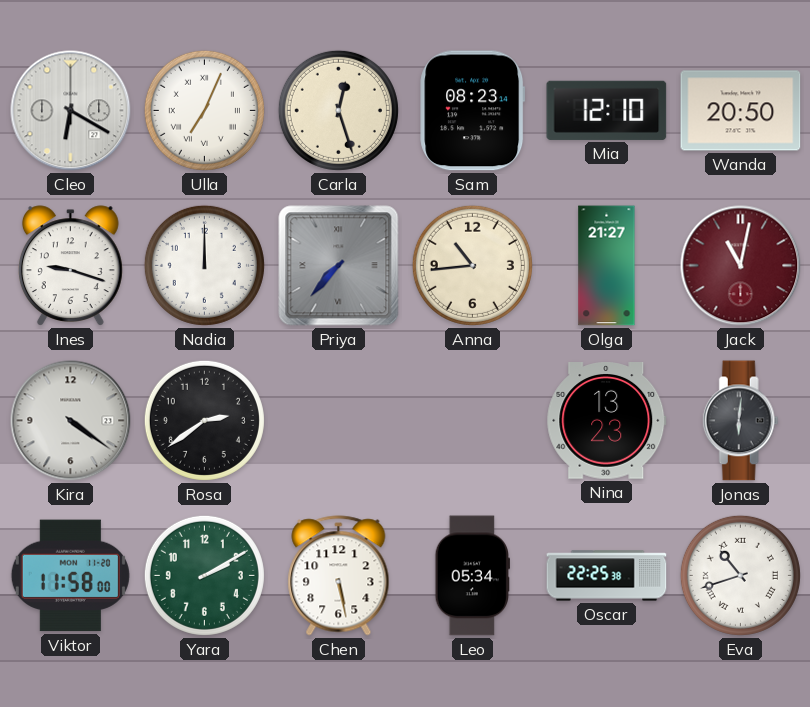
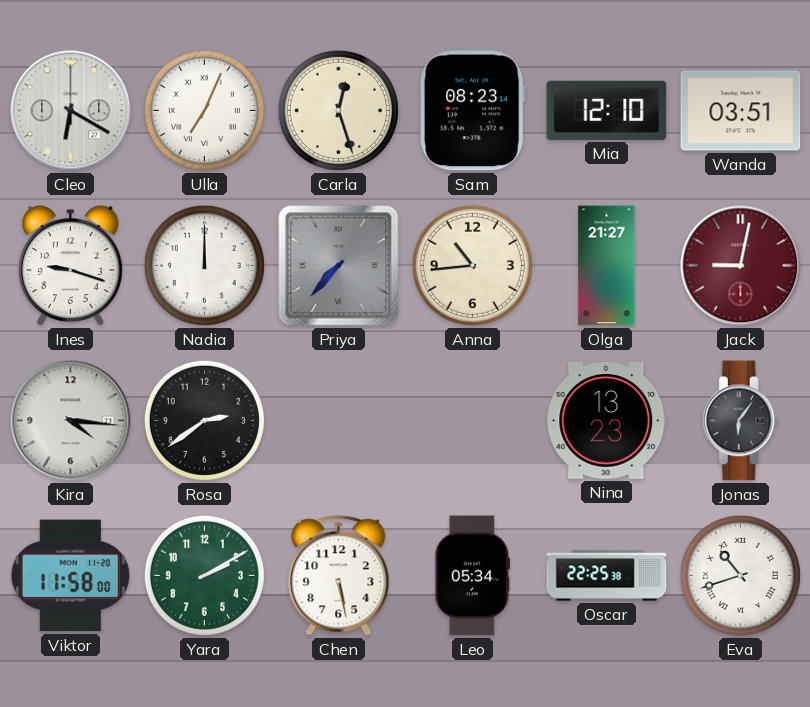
Wanda: 20:50 -> 03:51
Jack: 11:02 -> 9:02
Kira: 4:21 -> 4:16
Jonas: 6:01 -> 6:06
